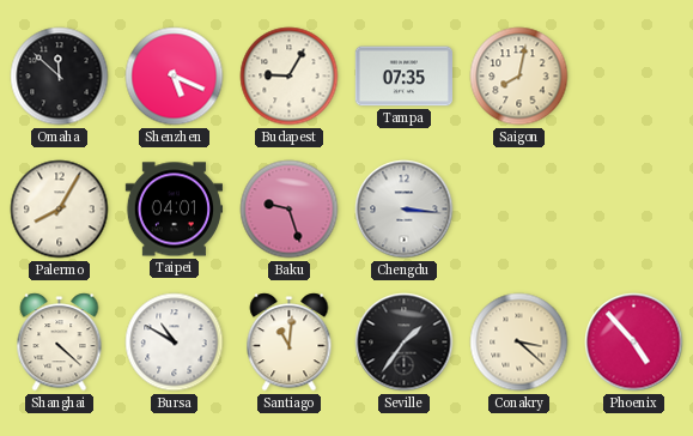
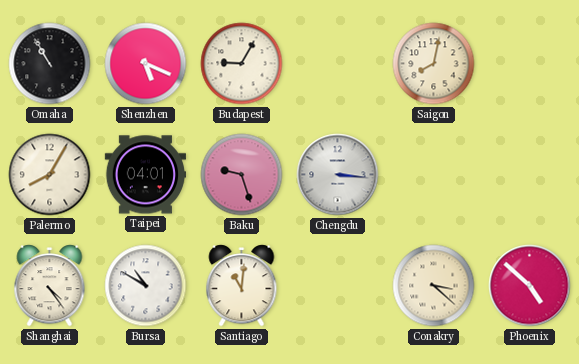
Omaha: 11:52 -> 10:55
Tampa: 07:35 -> none
Shanghai: 4:22 -> 4:24
Seville: 1:36 -> none
Phoenix: 4:53 -> 4:52
